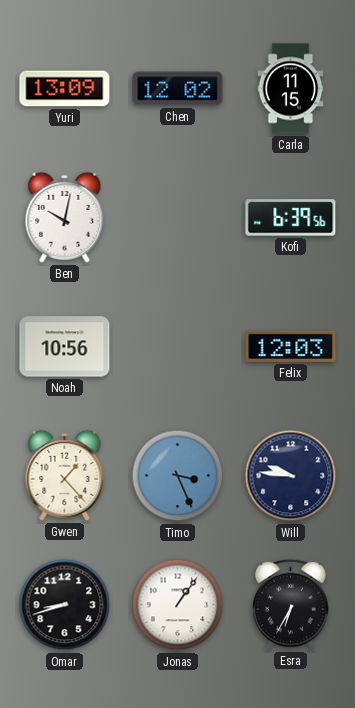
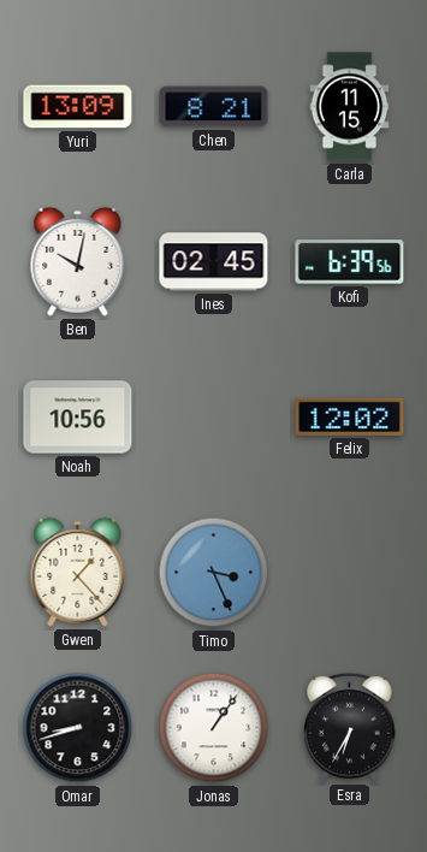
Chen: 12:02 -> 8:21
Ines: none -> 02:45
Felix: 12:03 -> 12:02
Will: 9:46 -> none
